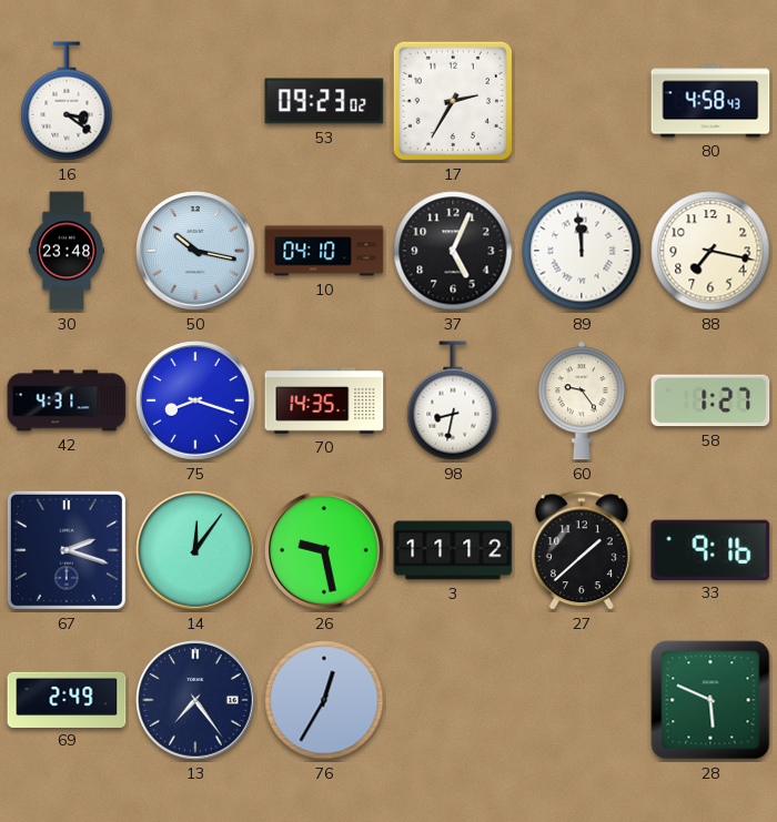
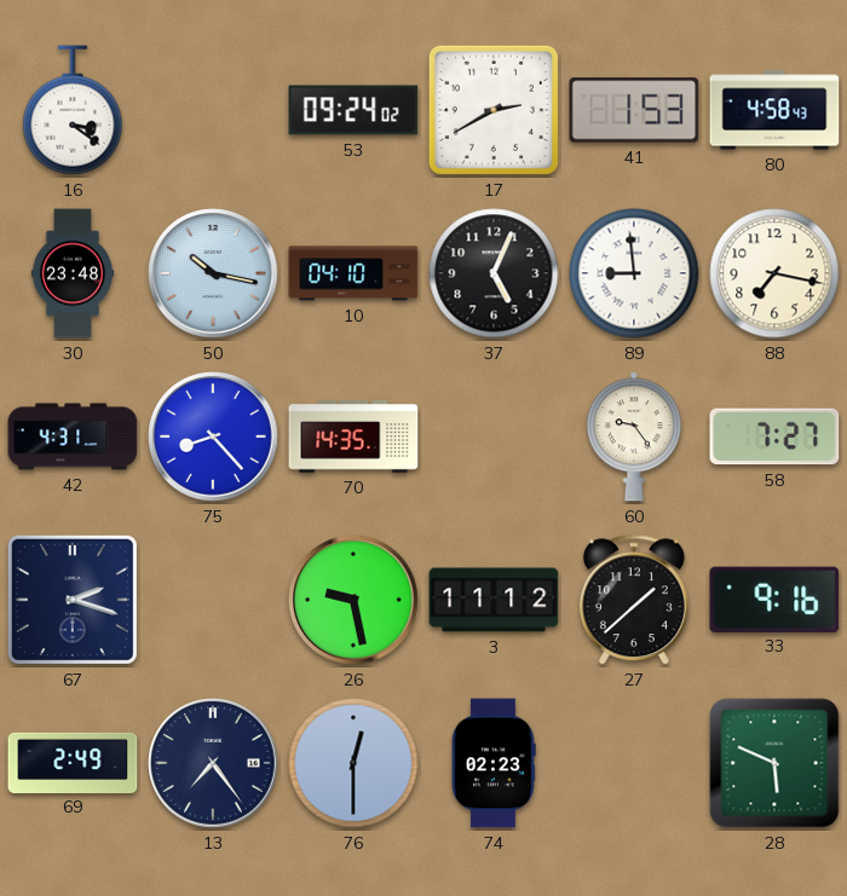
53: 09:23 -> 09:24
17: 2:35 -> 2:40
41: none -> 1:53
89: 11:59 -> 8:59
75: 8:18 -> 8:23
98: 8:32 -> none
58: 1:27 -> 7:27
14: 12:06 -> none
76: 12:35 -> 12:30
74: none -> 02:23
